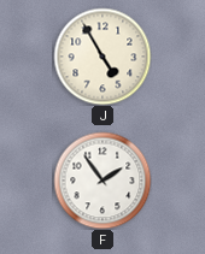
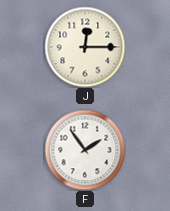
J: 4:55 -> 12:15
